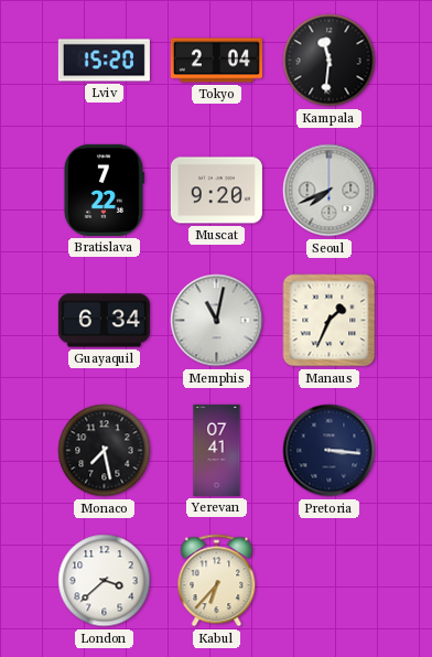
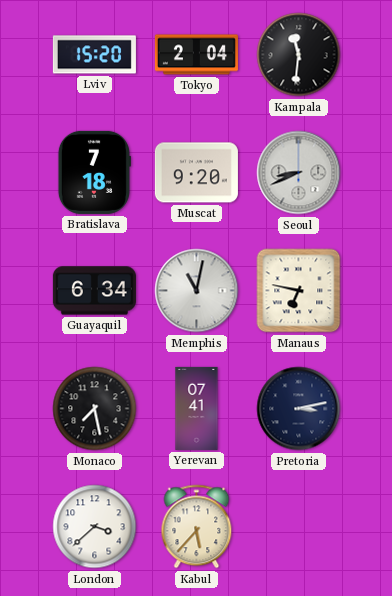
Bratislava: 7:22 -> 7:18
Seoul: 7:41 -> 8:41
Manaus: 1:34 -> 6:47
Pretoria: 3:16 -> 3:13
Kabul: 6:37 -> 5:37
